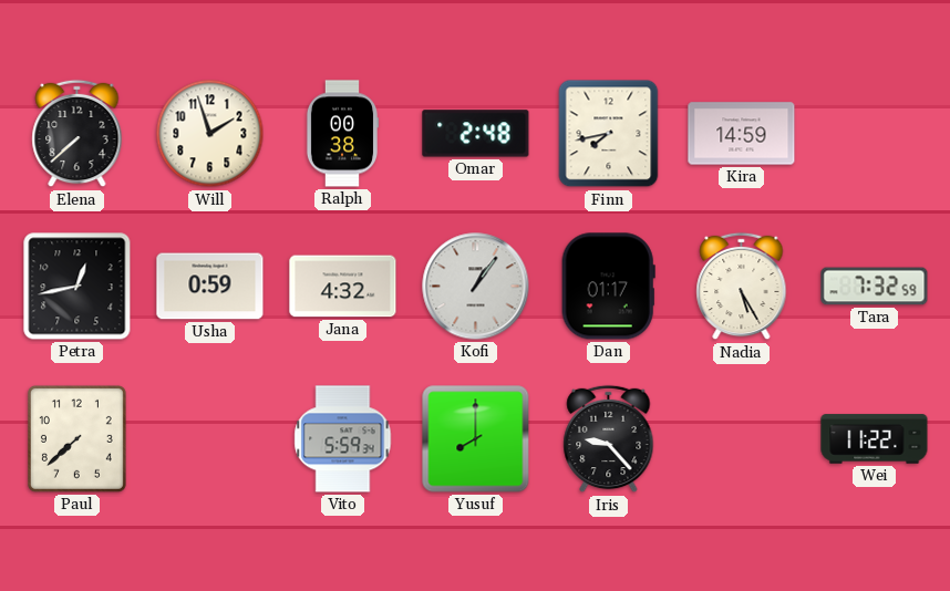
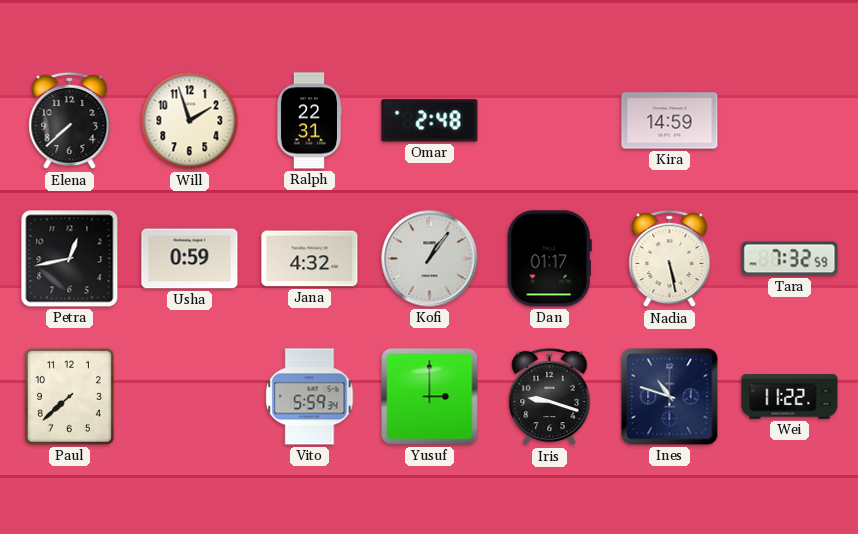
Ralph: 00:38 -> 22:31
Finn: 7:43 -> none
Nadia: 5:25 -> 5:28
Yusuf: 8:00 -> 3:00
Iris: 9:23 -> 9:18
Ines: none -> 10:48
